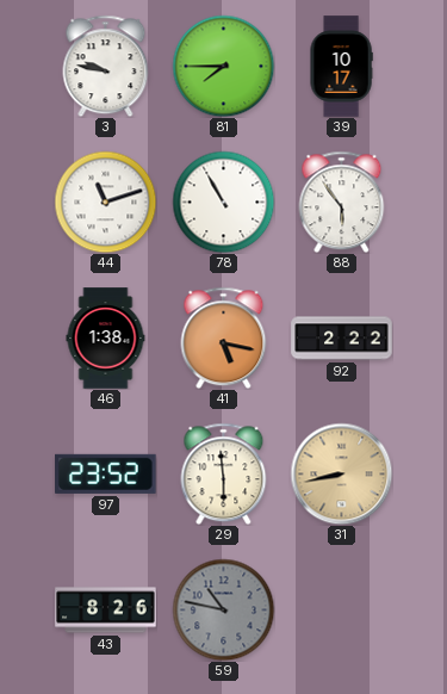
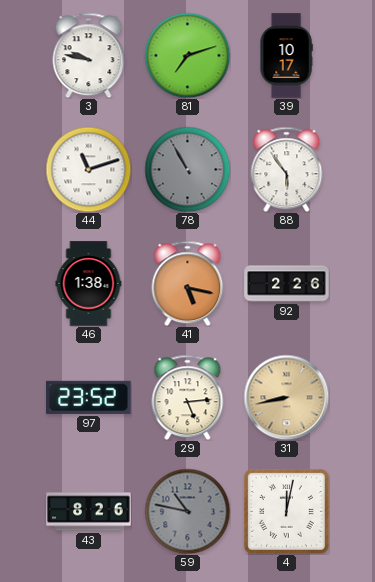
81: 7:45 -> 7:12
78 dial: white -> grey
92: 2:22 -> 2:26
29: 5:59 -> 5:14
4: none -> 12:02
